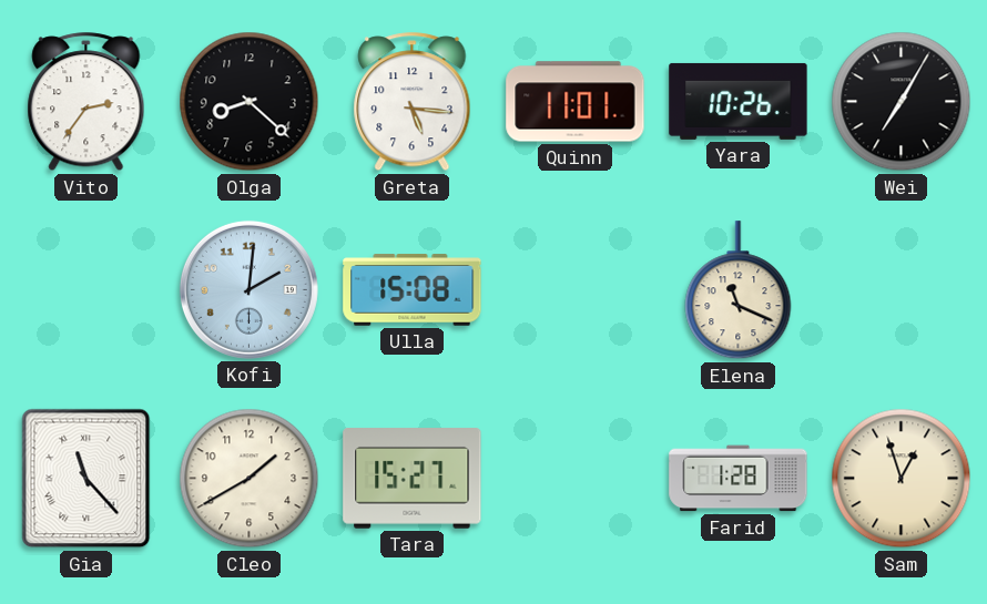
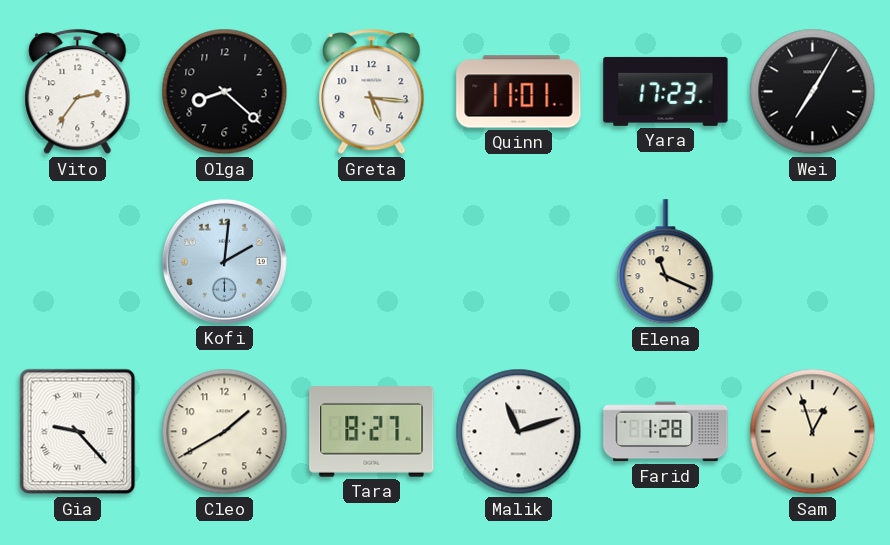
Yara: 10:26 -> 17:23
Ulla: 15:08 -> none
Gia: 11:23 -> 9:23
Tara: 15:27 -> 8:27
Malik: none -> 11:12
